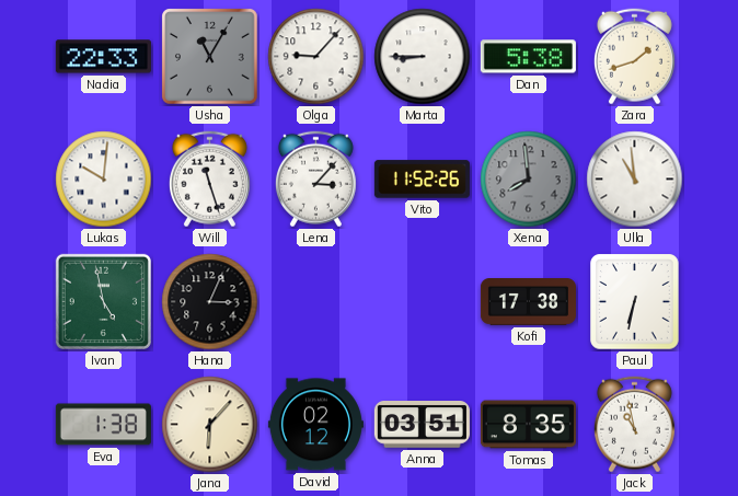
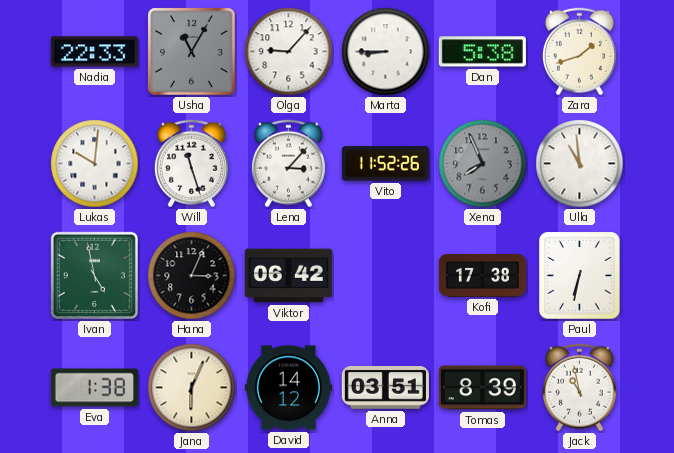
Xena: 7:59 -> 7:56
Viktor: none -> 06:42
Jana: 6:07 -> 6:04
David: 02:12 -> 14:12
Tomas: 8:35 -> 8:39
